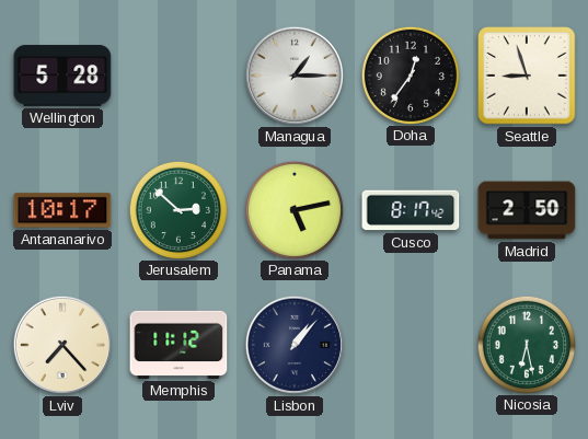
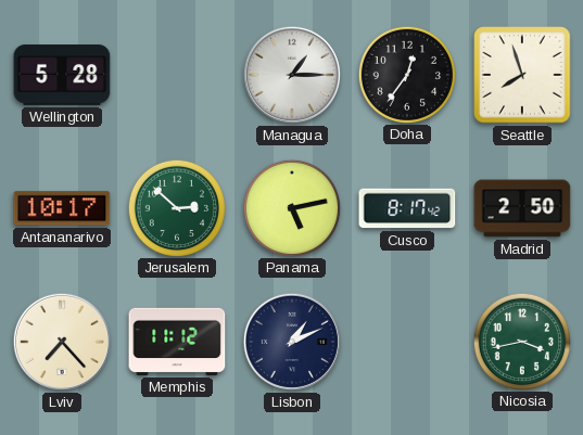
Seattle: 8:57 -> 7:57
Lisbon: 1:07 -> 1:11
Nicosia: 6:28 -> 3:43
